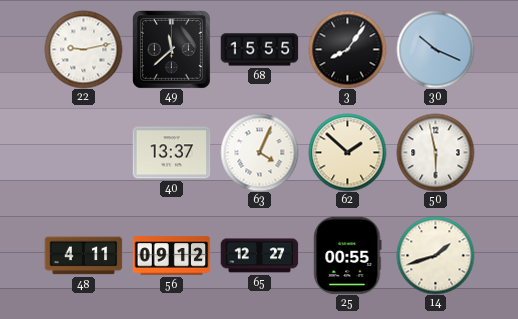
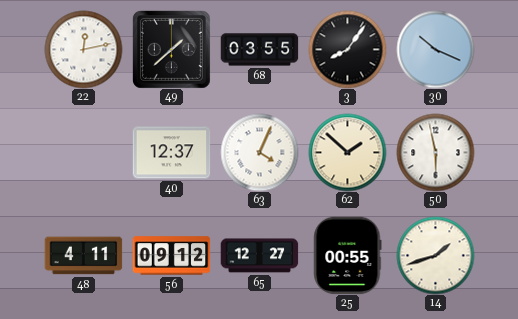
22: 9:13 -> 12:13
49: 11:38 -> 1:38
68: 15:55 -> 03:55
40: 13:37 -> 12:37
